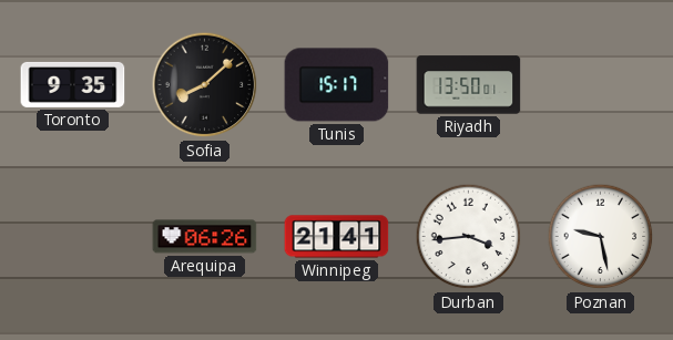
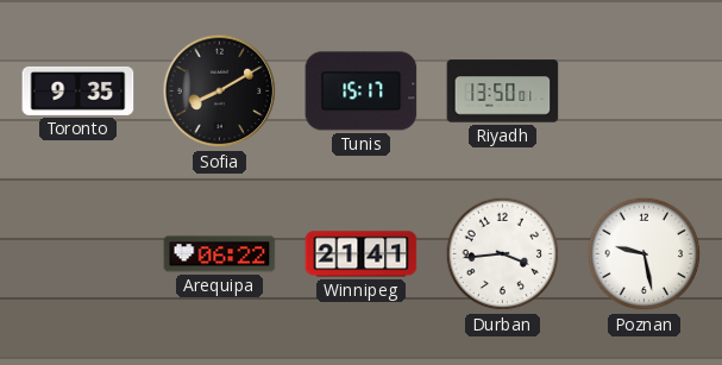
Sofia: 8:08 -> 8:10
Arequipa: 06:26 -> 06:22
